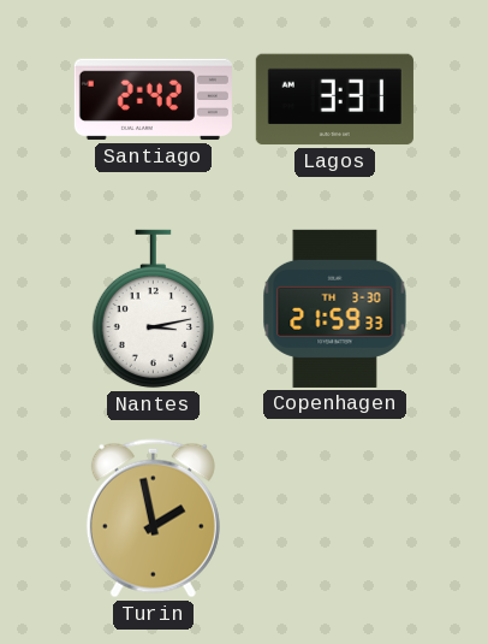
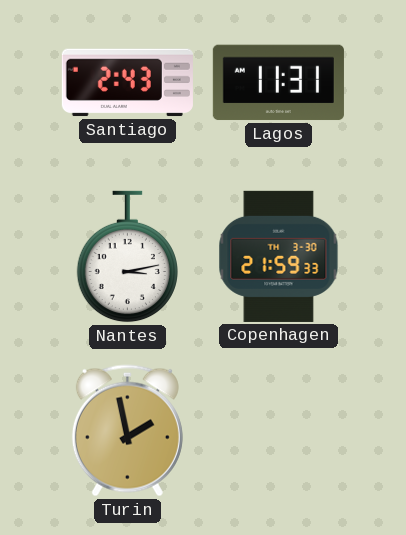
Santiago: 2:42 -> 2:43
Lagos: 3:31 -> 11:31
